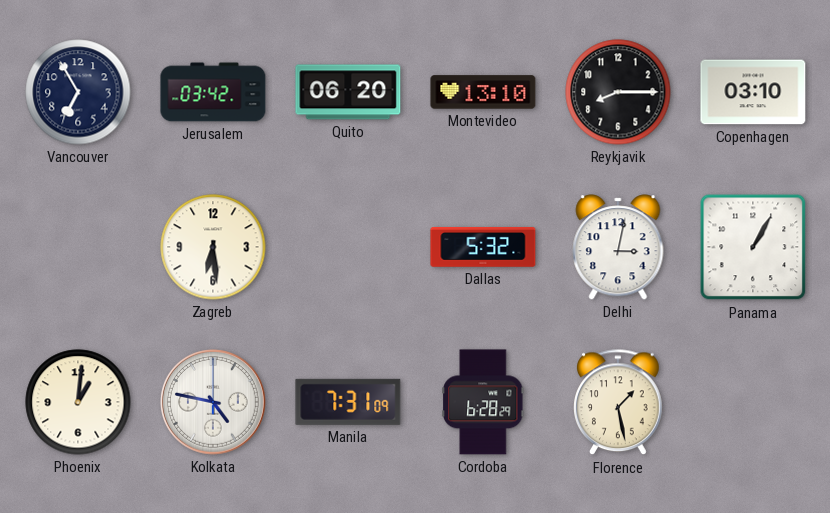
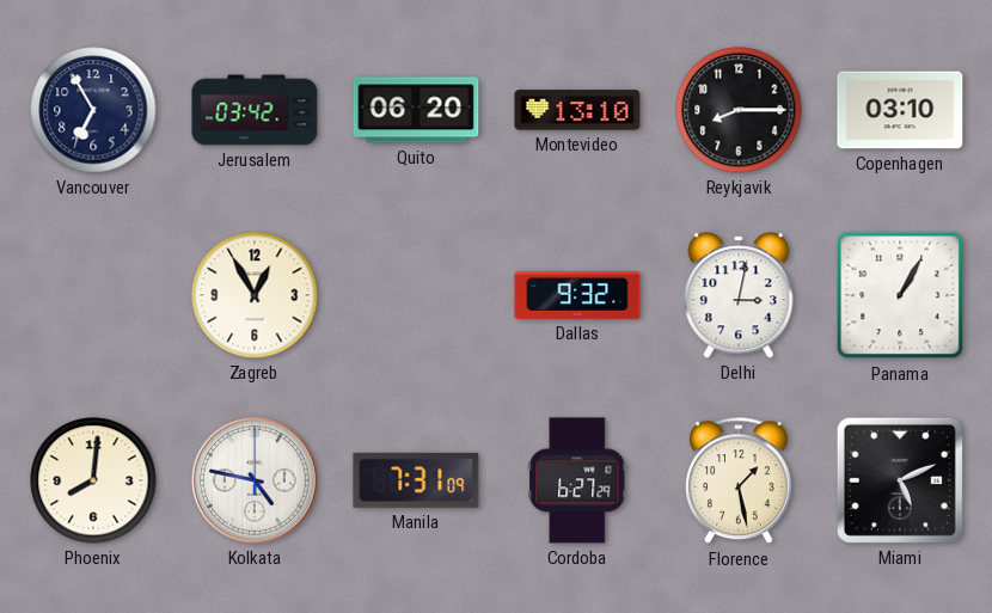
Zagreb: 6:29 -> 12:55
Dallas: 5:32 -> 9:32
Phoenix: 1:01 -> 8:01
Cordoba: 6:28 -> 6:27
Miami: none -> 5:11
